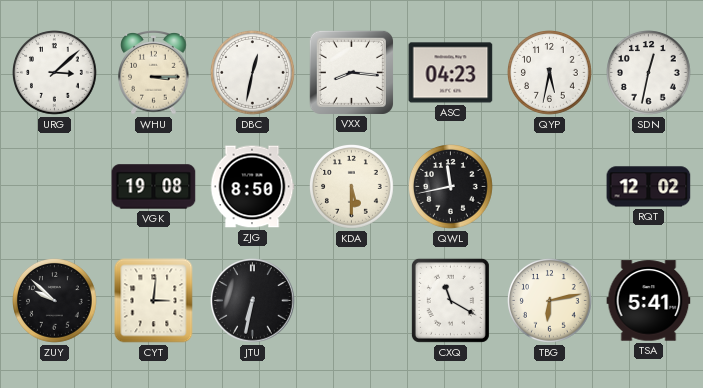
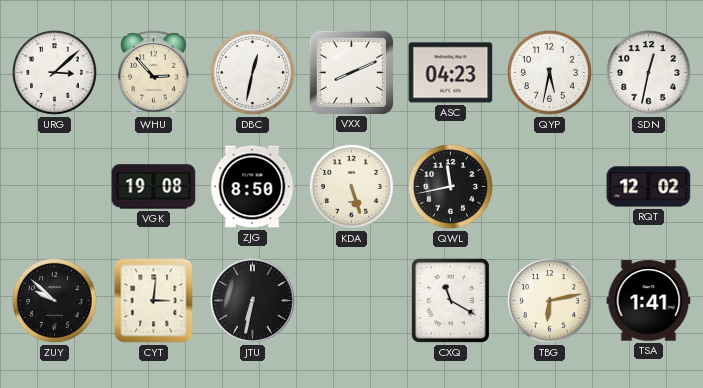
WHU: 3:15 -> 2:53
VXX: 8:16 -> 8:11
KDA: 5:30 -> 5:27
TSA: 5:41 -> 1:41
